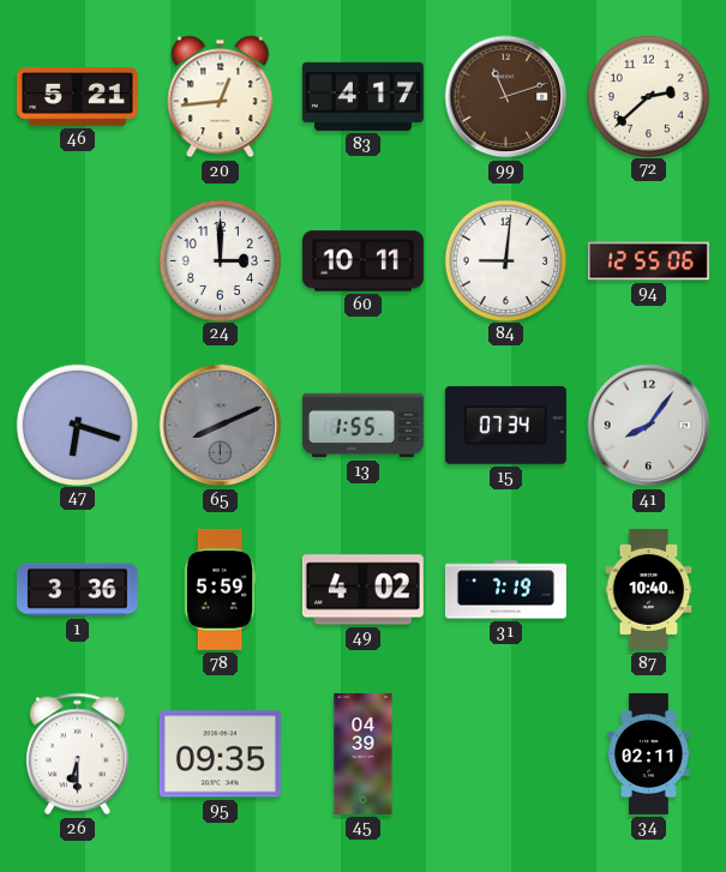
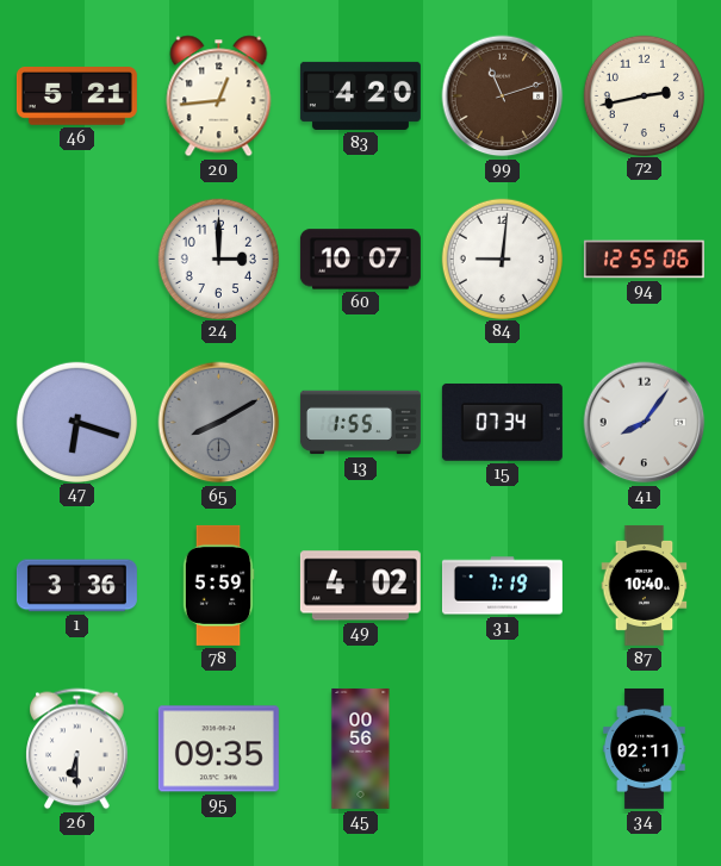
83: 4:17 -> 4:20
72: 2:38 -> 2:43
60: 10:11 -> 10:07
65: 8:11 -> 8:10
45: 04:39 -> 00:56
